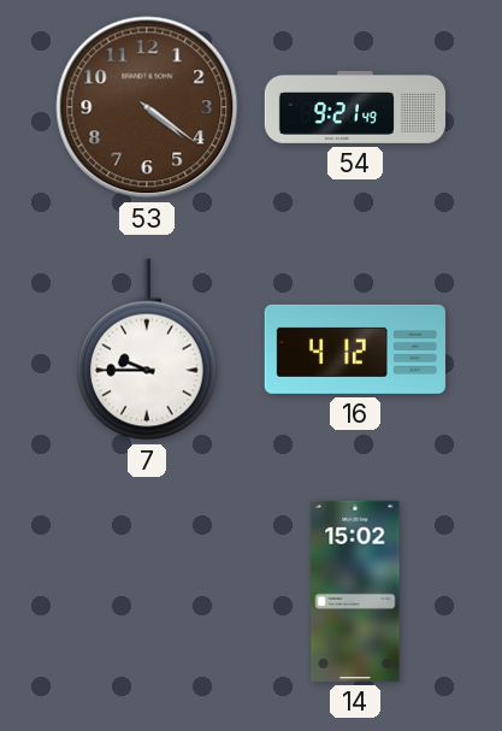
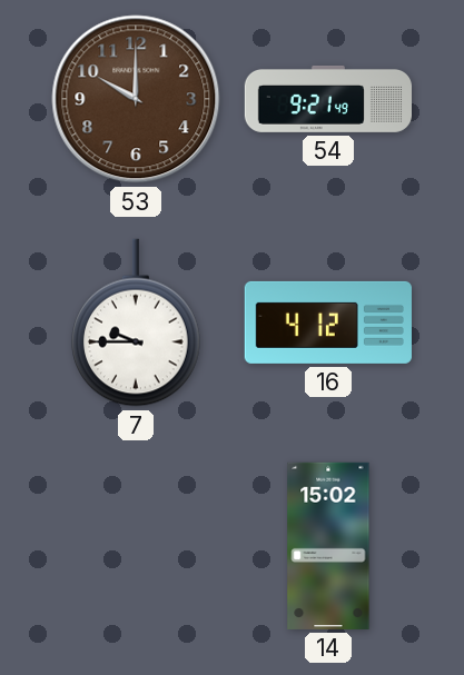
53: 4:21 -> 10:00
